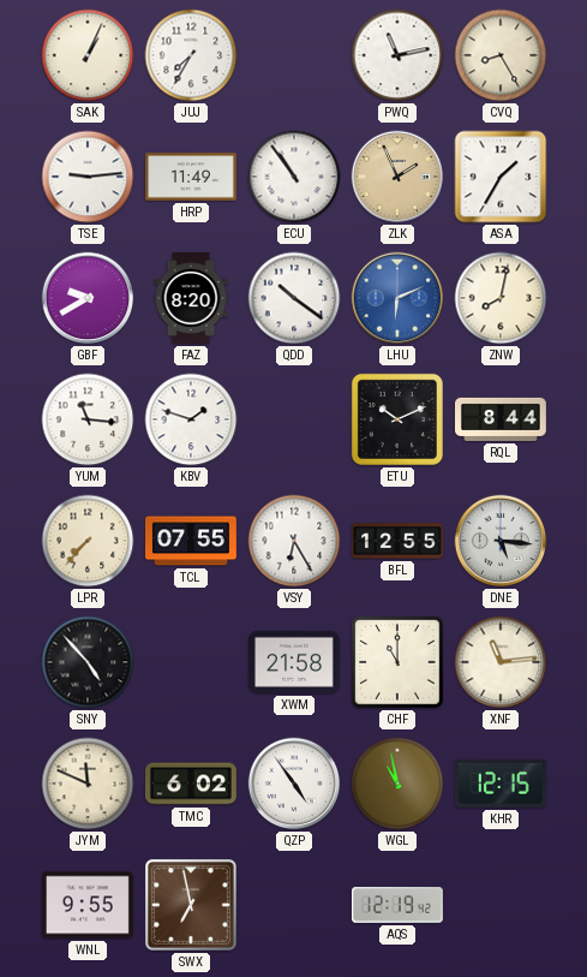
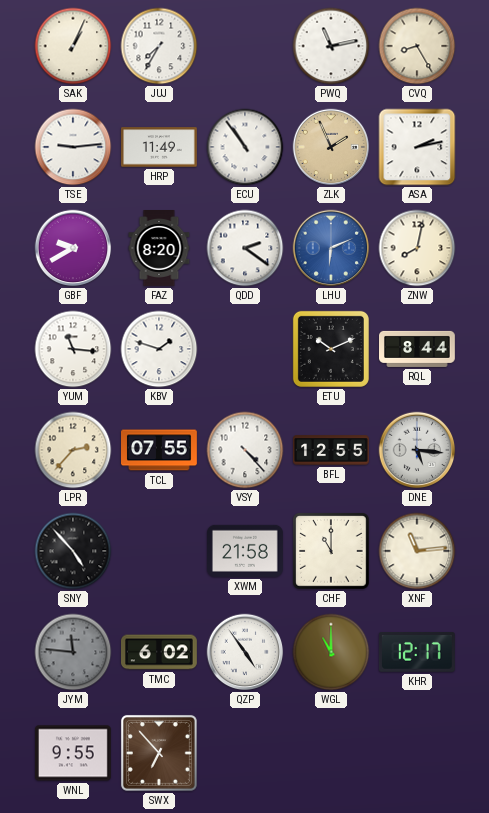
ASA: 1:35 -> 2:13
QDD: 10:21 -> 2:21
LPR: 7:37 -> 2:37
VSY: 6:25 -> 4:23
JYM: 11:49 -> 11:46
JYM dial: cream -> grey
WGL: 10:58 -> 11:00
KHR: 12:15 -> 12:17
SWX: 6:58 -> 6:53
AQS: 12:19 -> none
